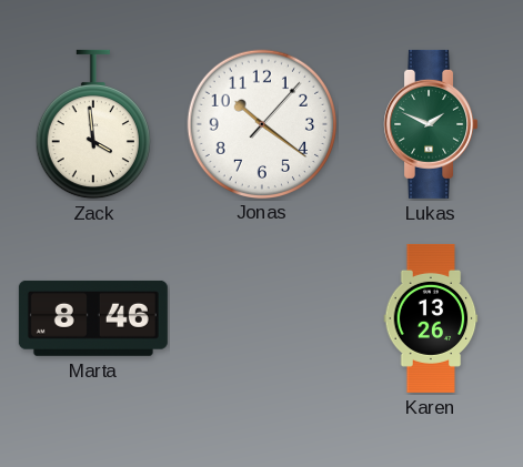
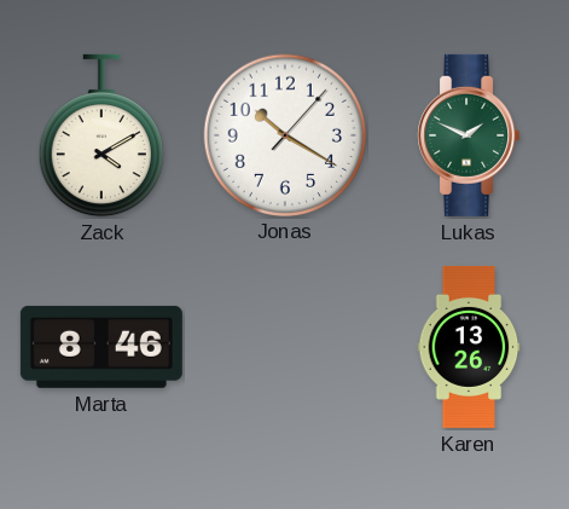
Zack: 3:59 -> 4:10
Jonas: 10:21 -> 10:20
